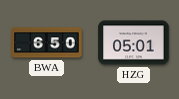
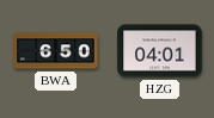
HZG: 05:01 -> 04:01
